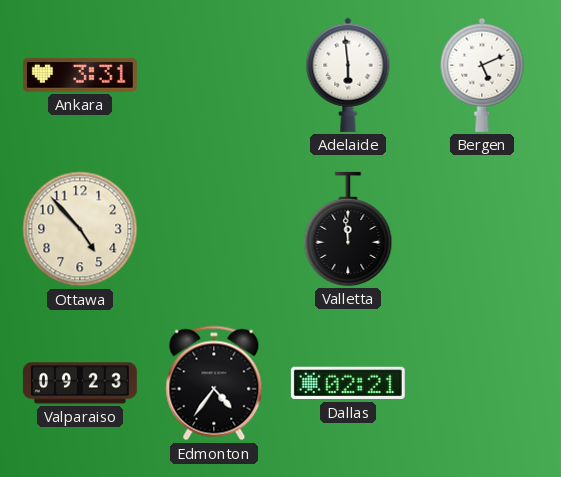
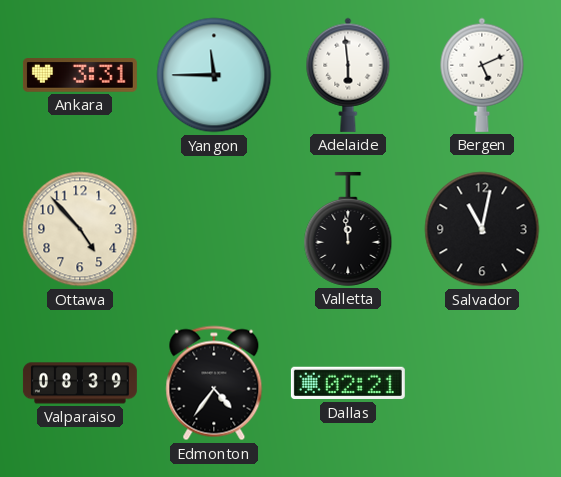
Yangon: none -> 11:45
Salvador: none -> 11:02
Valparaiso: 09:23 -> 08:39
